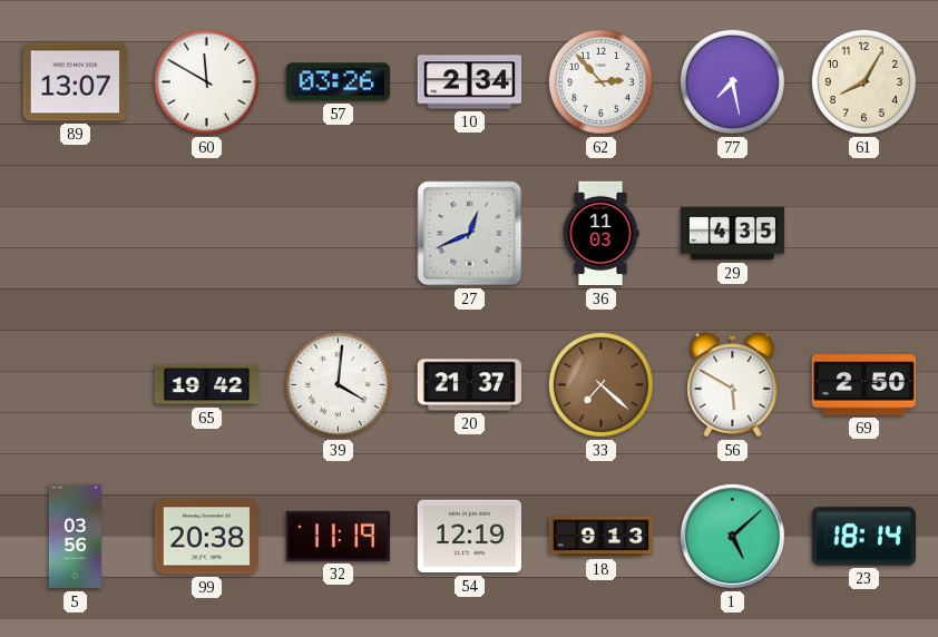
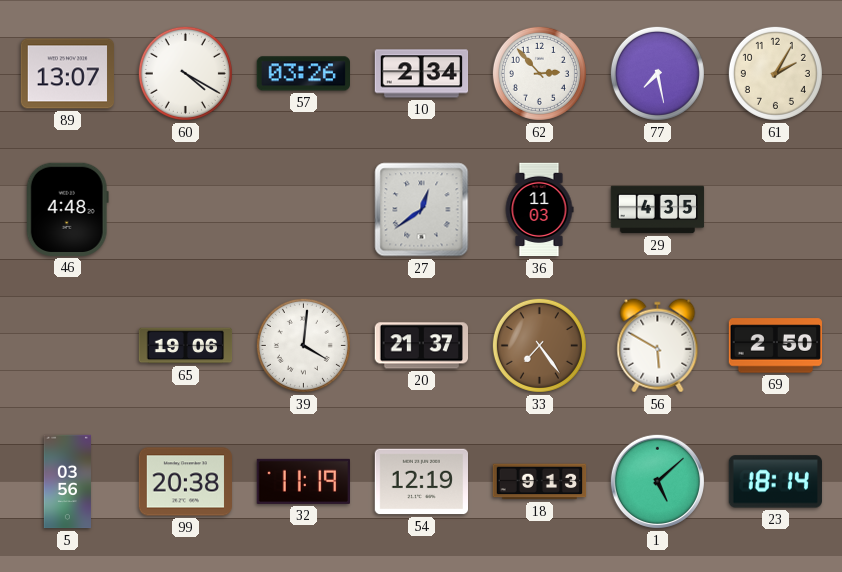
60: 11:50 -> 4:20
61: 8:05 -> 2:05
46: none -> 4:48
27: 12:41 -> 12:39
65: 19:42 -> 19:06
33: 7:22 -> 7:24
